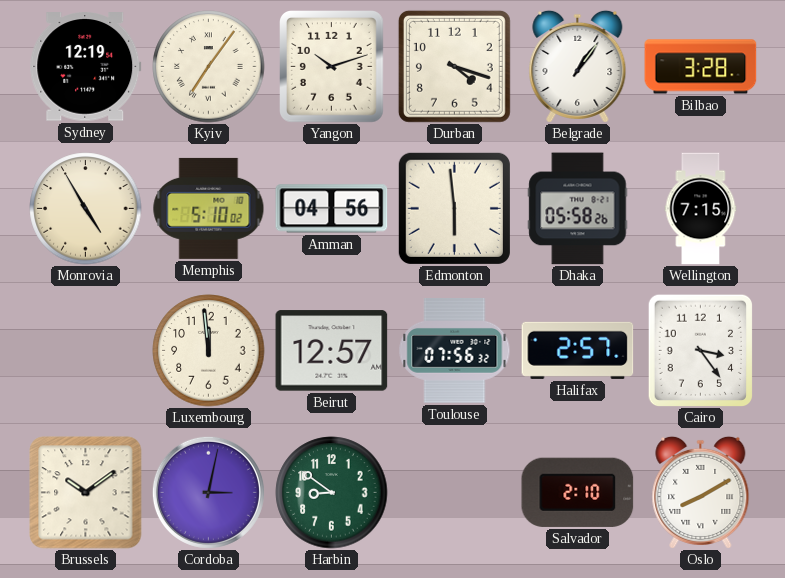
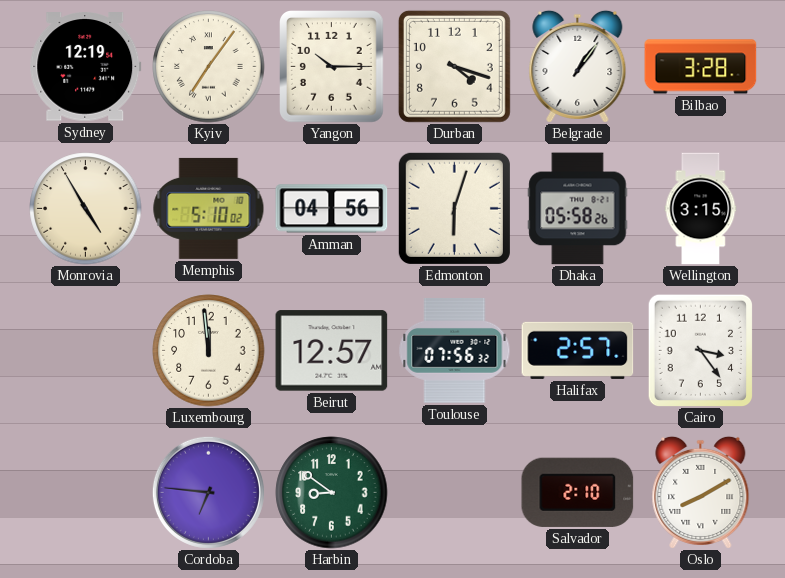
Yangon: 10:12 -> 10:15
Edmonton: 5:59 -> 6:03
Wellington: 7:15 -> 3:15
Brussels: 10:09 -> none
Cordoba: 3:02 -> 6:46
